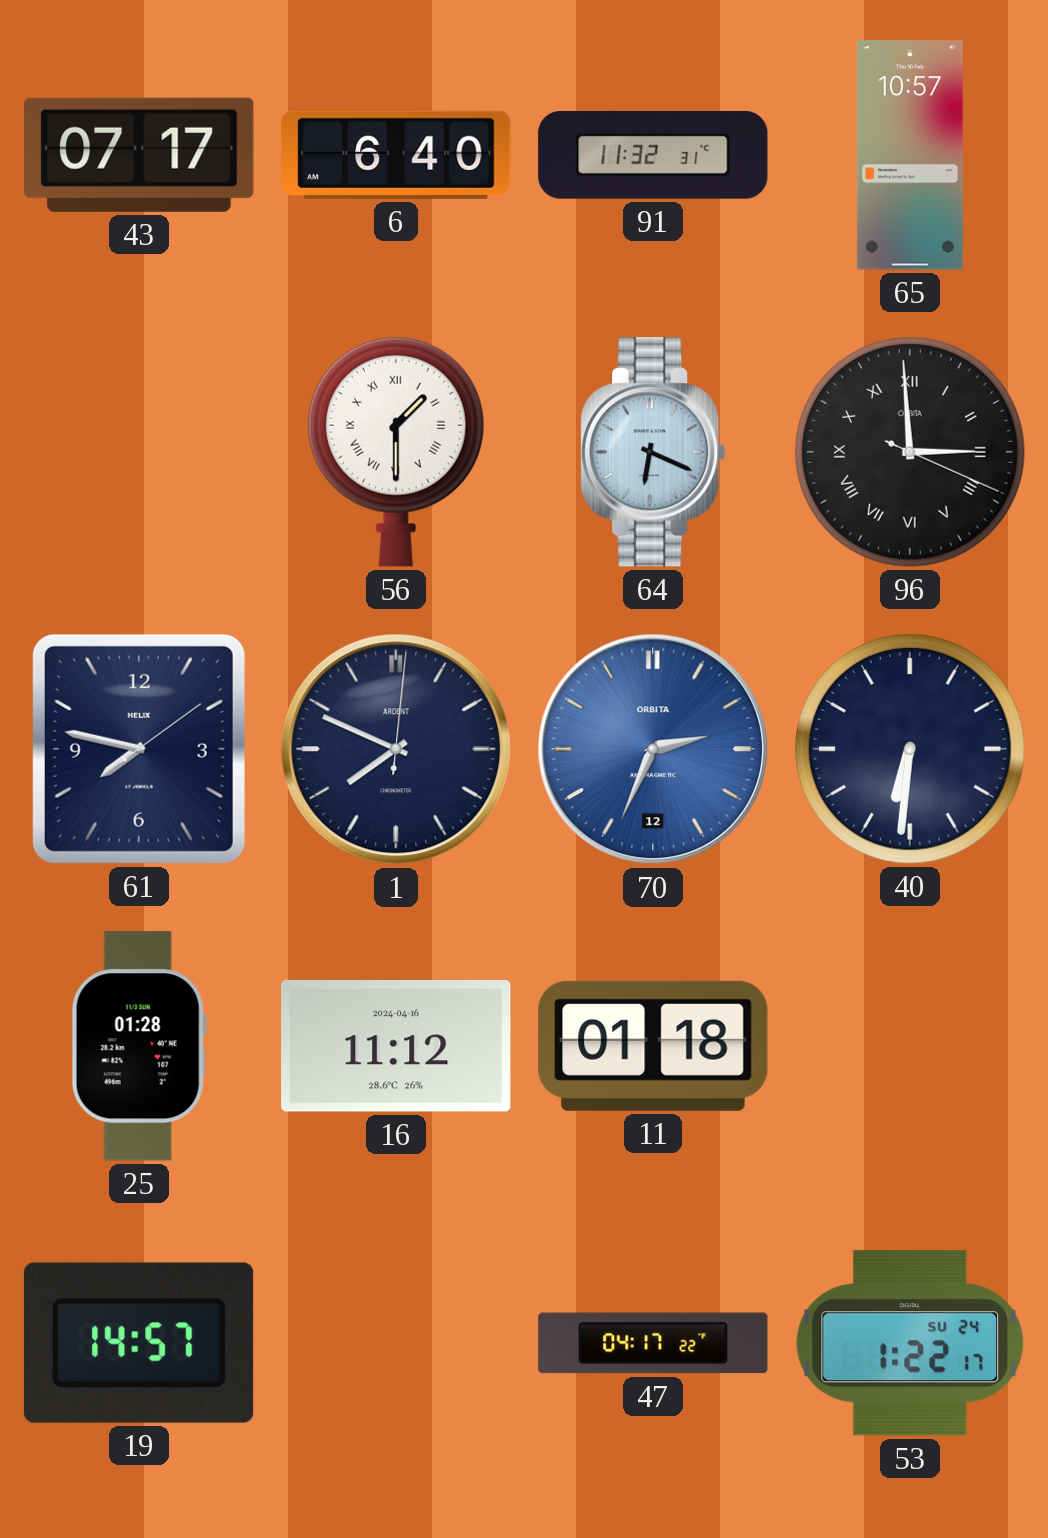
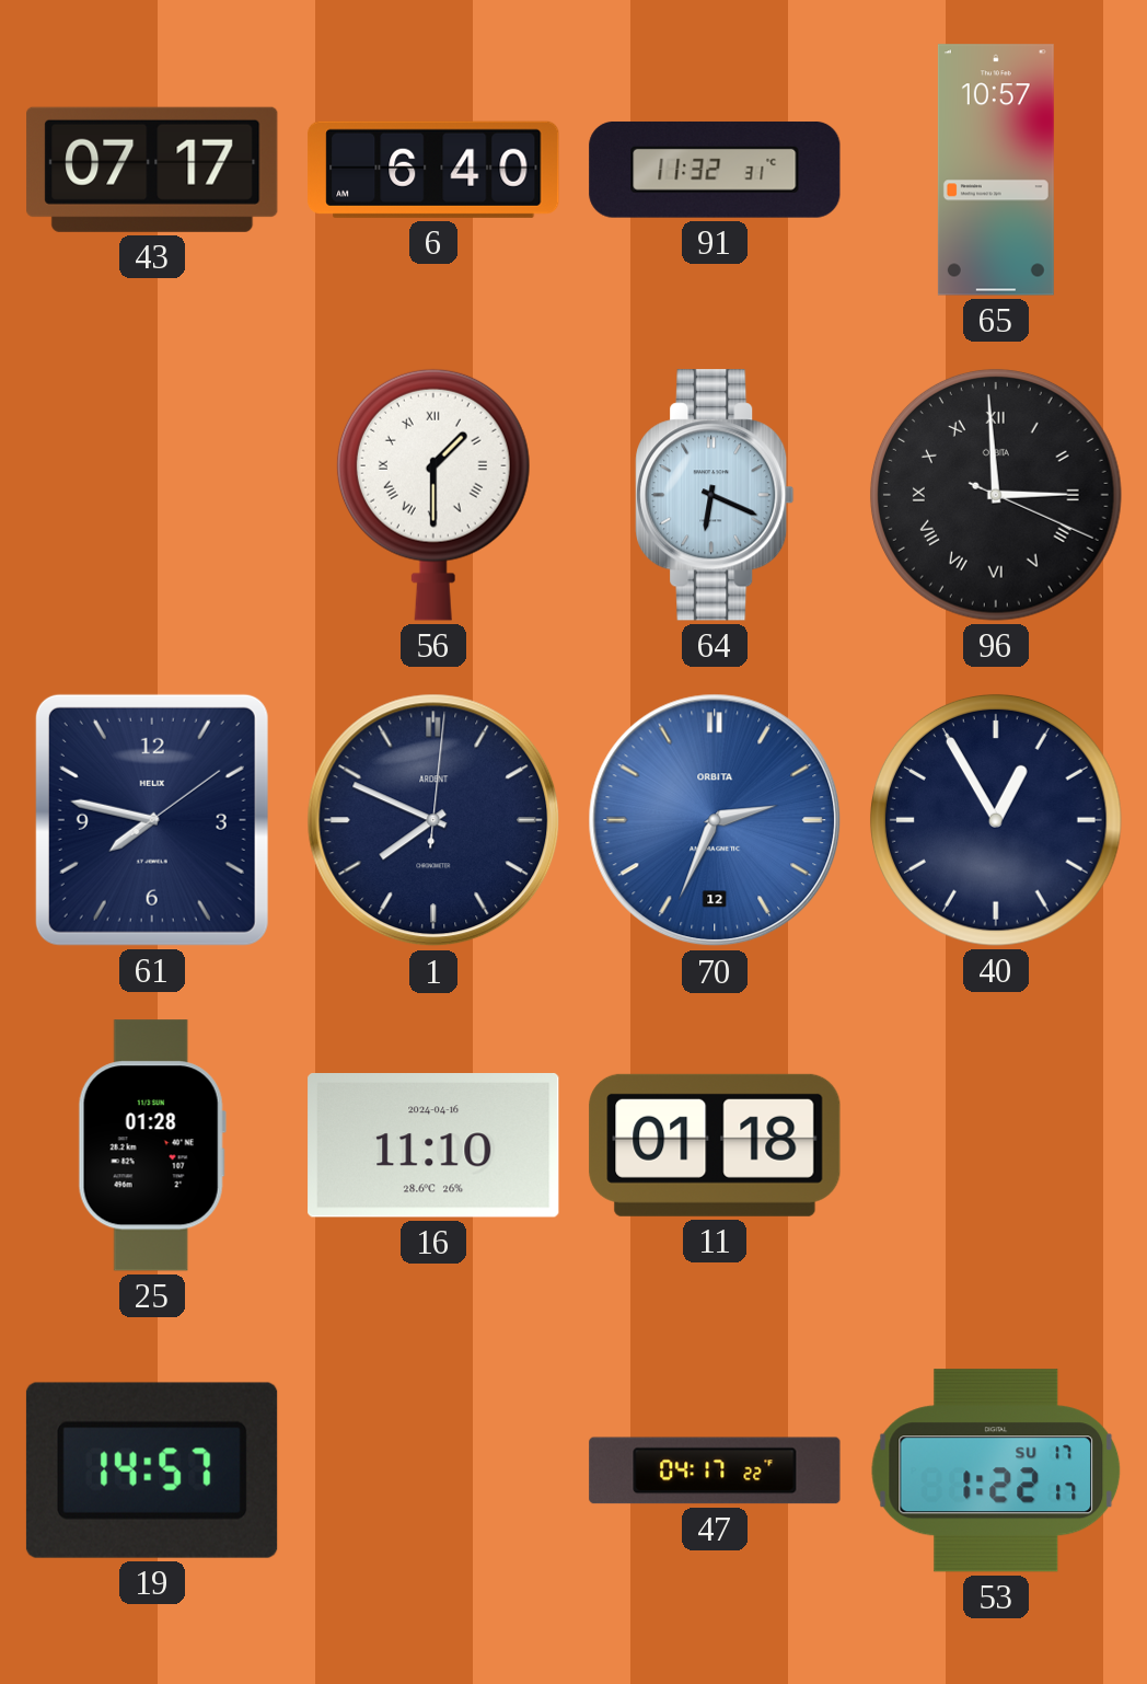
40: 6:31 -> 12:55
16: 11:12 -> 11:10
53 date: SU 24 -> SU 17
